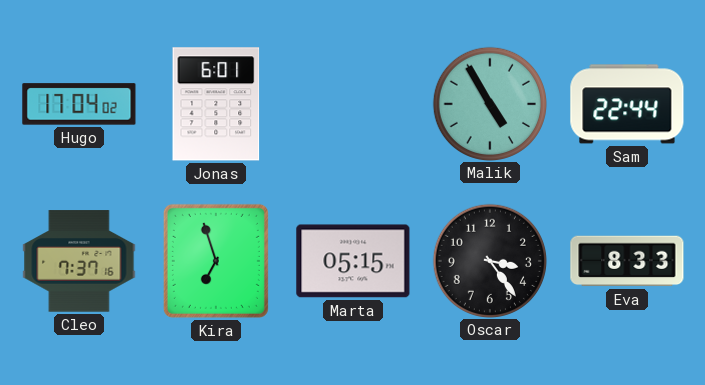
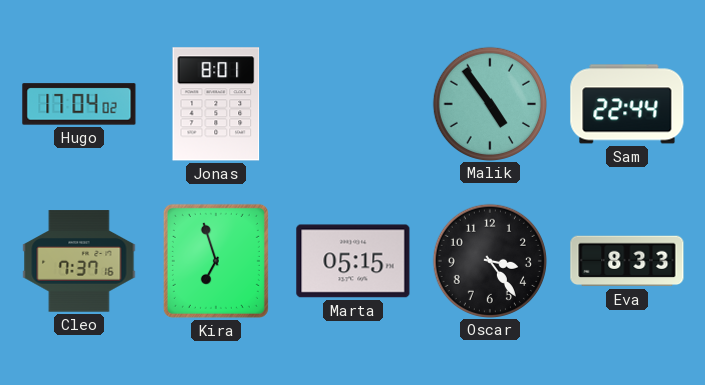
Jonas: 6:01 -> 8:01
Malik: 4:55 -> 4:54
